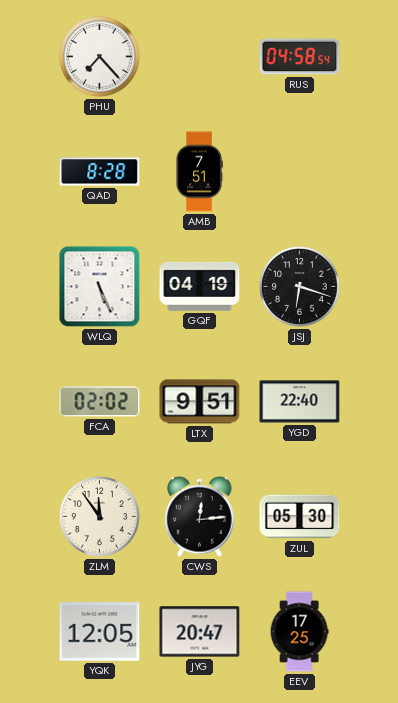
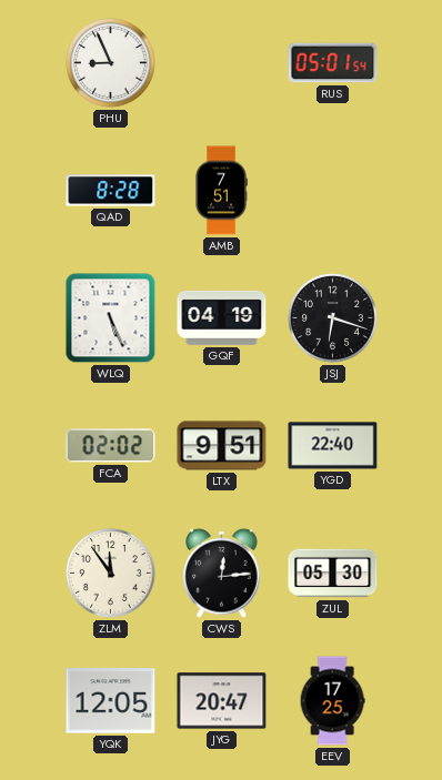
PHU: 7:23 -> 8:56
RUS: 04:58 -> 05:01
